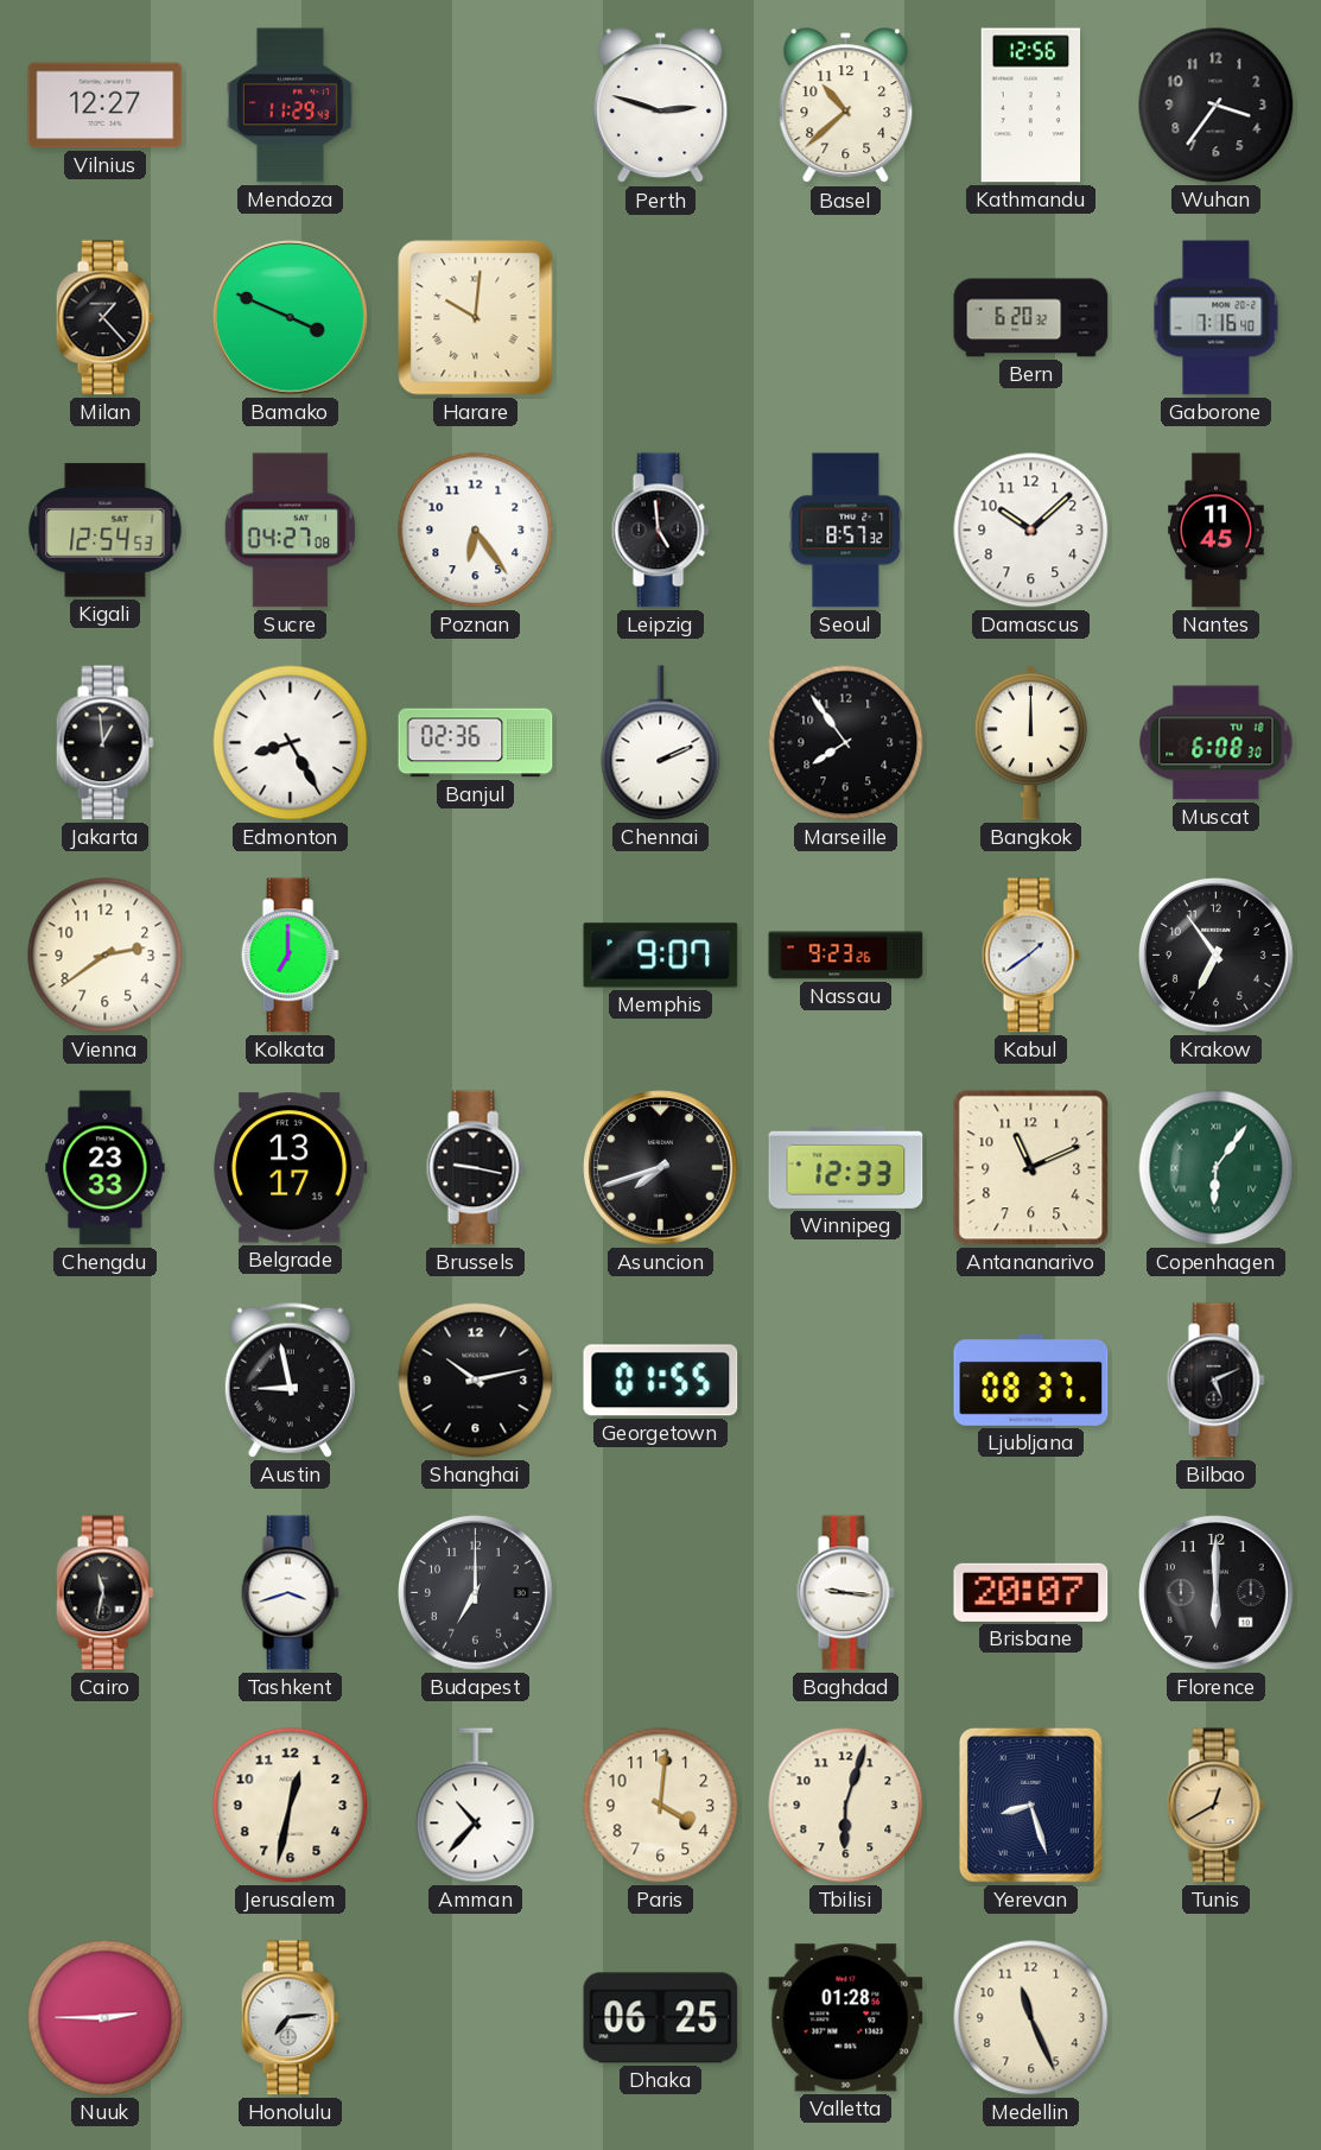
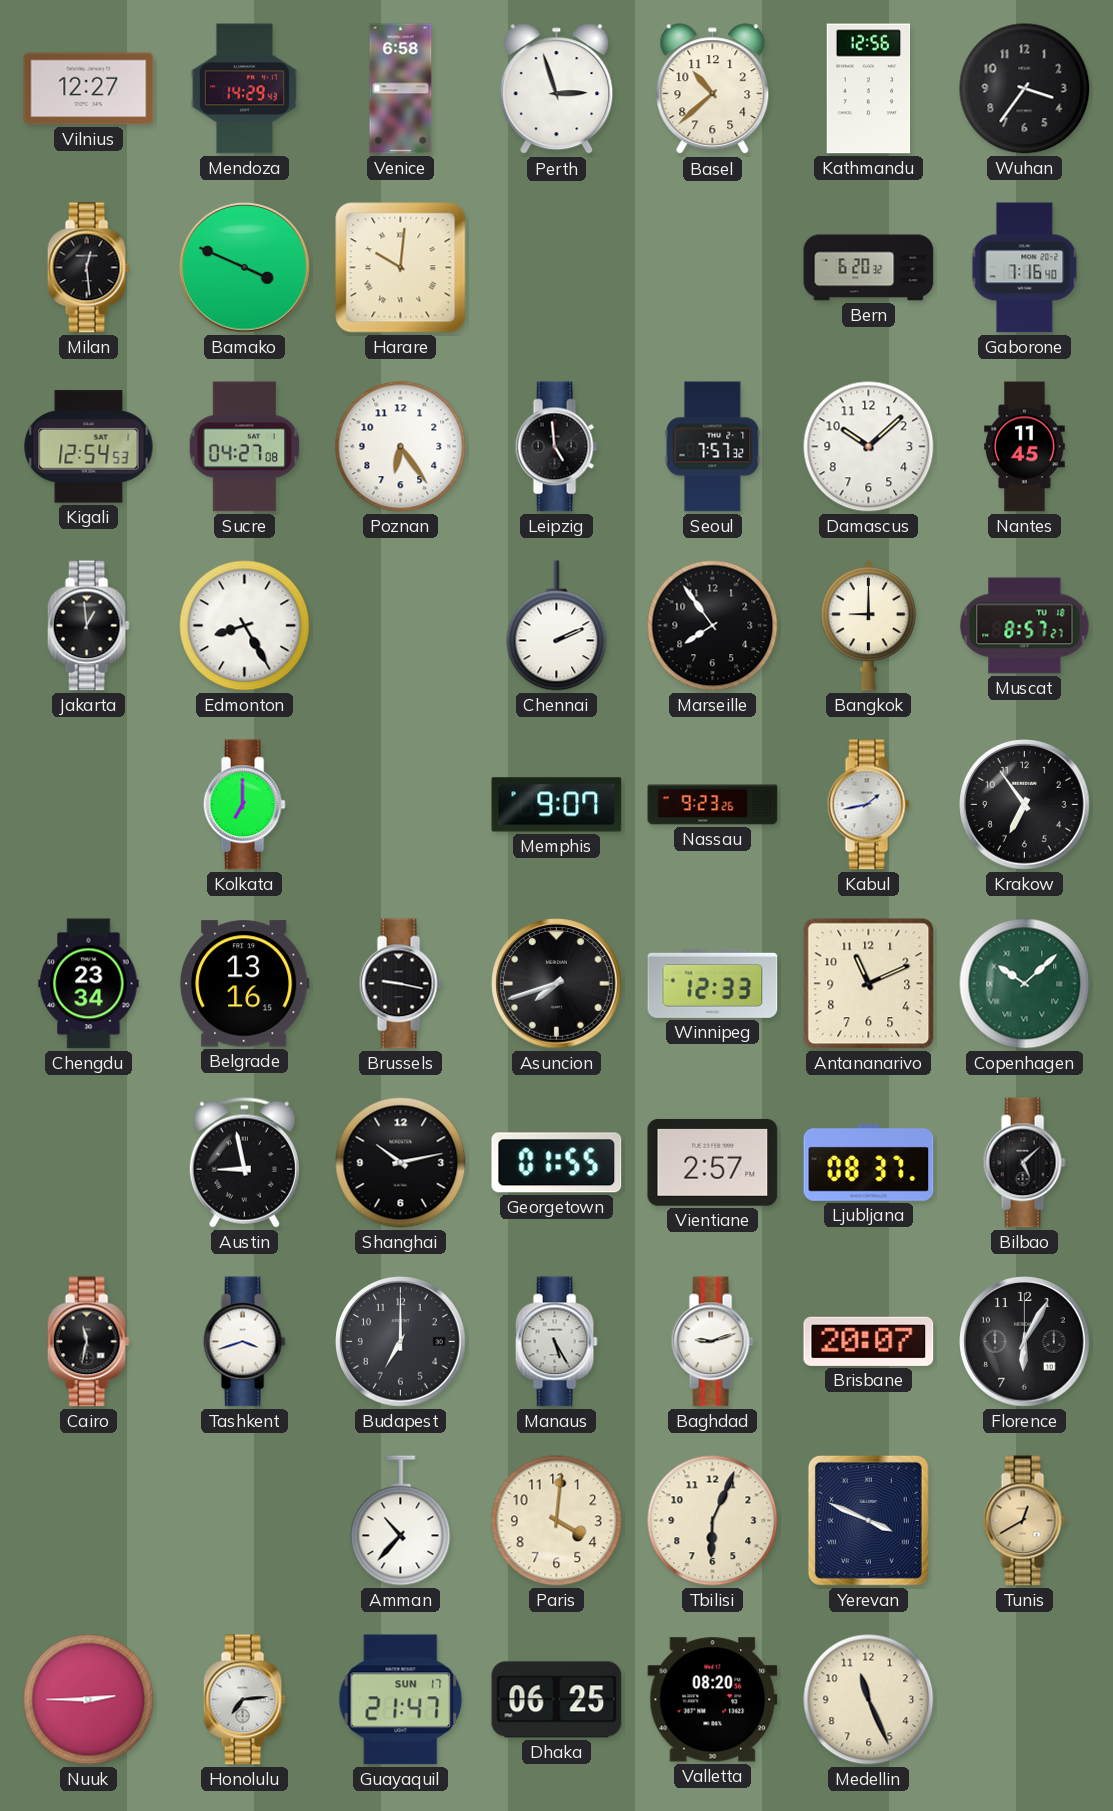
Mendoza: 11:29 -> 14:29
Venice: none -> 6:58
Perth: 2:48 -> 2:57
Milan: 1:23 -> 12:29
Seoul: 8:57 -> 7:57
Banjul: 02:36 -> none
Bangkok: 12:00 -> 9:00
Muscat: 6:08 -> 8:57
Vienna: 2:39 -> none
Kabul: 1:39 -> 1:43
Chengdu: 23:33 -> 23:34
Belgrade: 13:17 -> 13:16
Copenhagen: 6:06 -> 10:08
Vientiane: none -> 2:57
Bilbao: 5:11 -> 5:08
Manaus: none -> 5:25
Baghdad: 9:16 -> 9:12
Florence: 6:00 -> 6:05
Jerusalem: 12:32 -> none
Tbilisi: 6:03 -> 6:04
Yerevan: 8:27 -> 3:49
Guayaquil: none -> 21:47
Valletta: 01:28 -> 08:20
